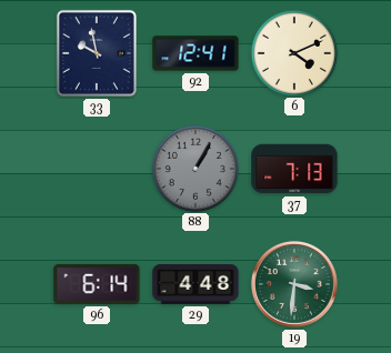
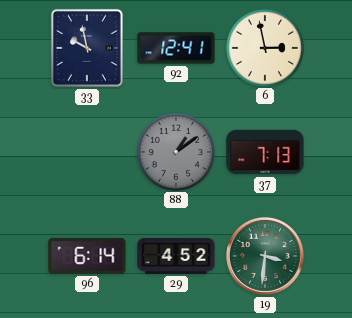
6: 4:11 -> 2:58
88: 1:05 -> 1:09
29: 4:48 -> 4:52
